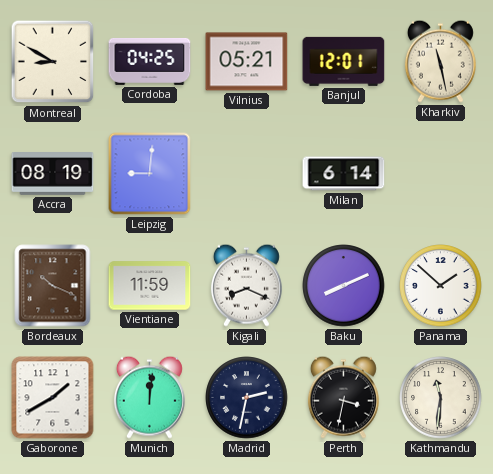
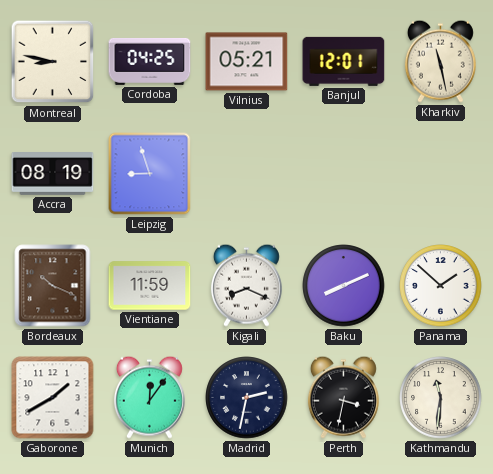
Montreal: 8:50 -> 8:47
Leipzig: 9:01 -> 8:57
Milan: 6:14 -> none
Munich: 12:01 -> 12:06
